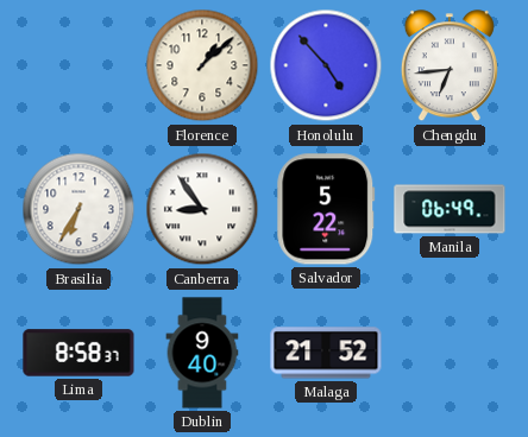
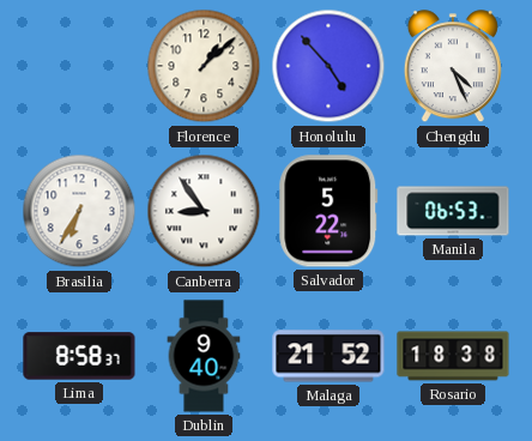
Chengdu: 6:44 -> 4:26
Manila: 06:49 -> 06:53
Rosario: none -> 18:38
